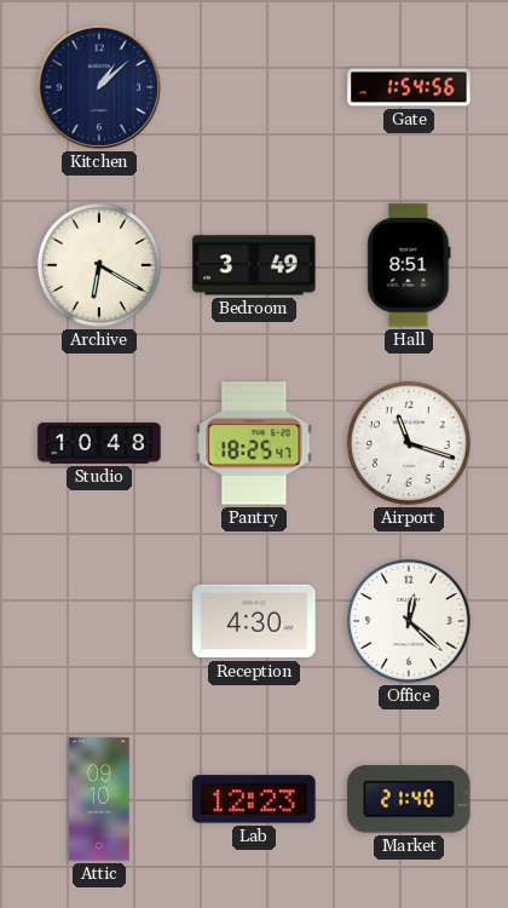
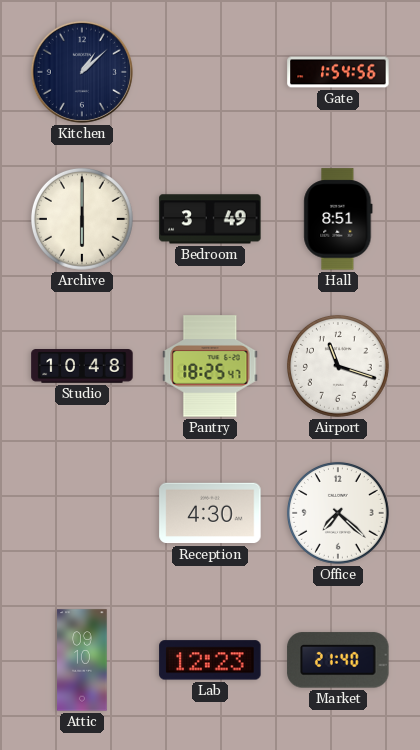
Archive: 6:20 -> 6:00
Office: 12:22 -> 7:22
